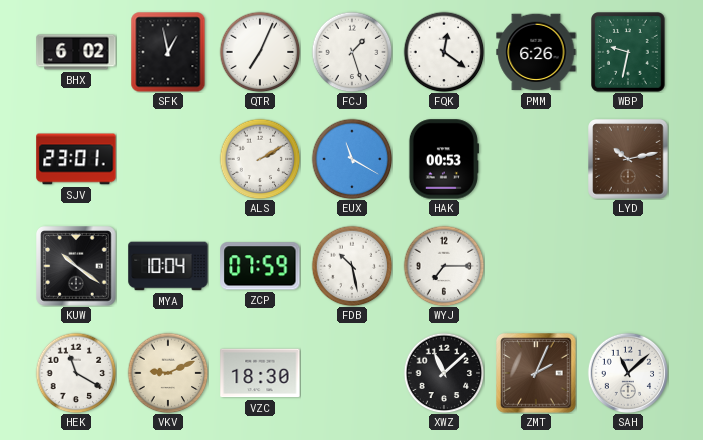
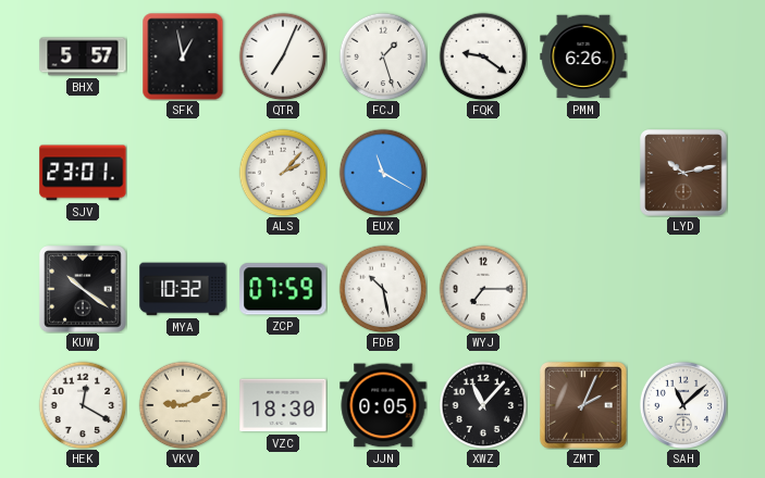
BHX: 6:02 -> 5:57
FQK: 12:21 -> 9:21
WBP: 9:32 -> none
ALS: 2:10 -> 2:07
HAK: 00:53 -> none
MYA: 10:04 -> 10:32
HEK: 11:20 -> 12:20
JJN: none -> 0:05
XWZ: 11:08 -> 11:07
